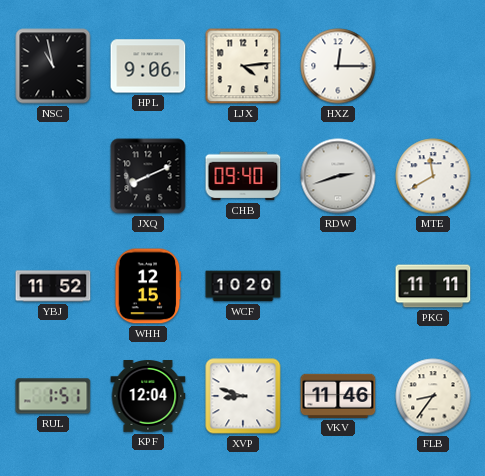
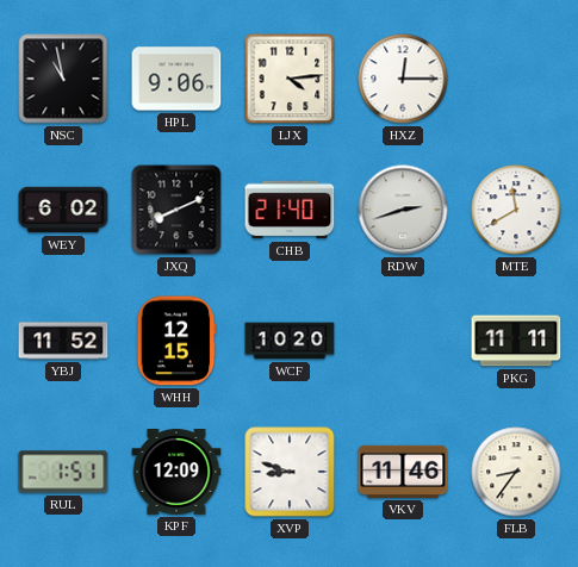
WEY: none -> 6:02
CHB: 09:40 -> 21:40
KPF: 12:04 -> 12:09
